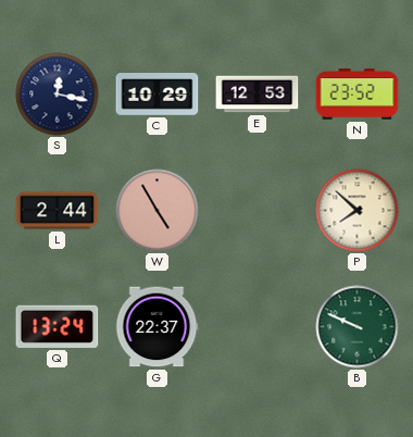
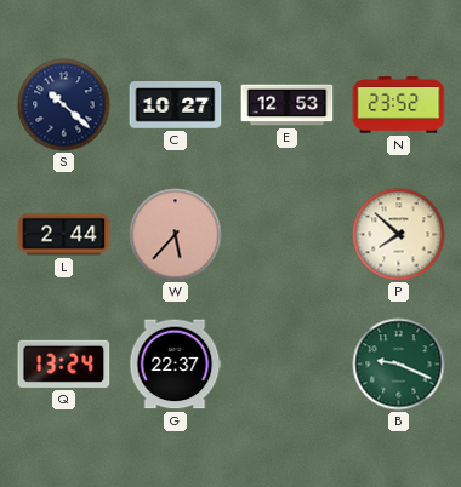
S: 12:17 -> 10:22
C: 10:29 -> 10:27
W: 4:55 -> 5:37
B: 9:49 -> 9:19
